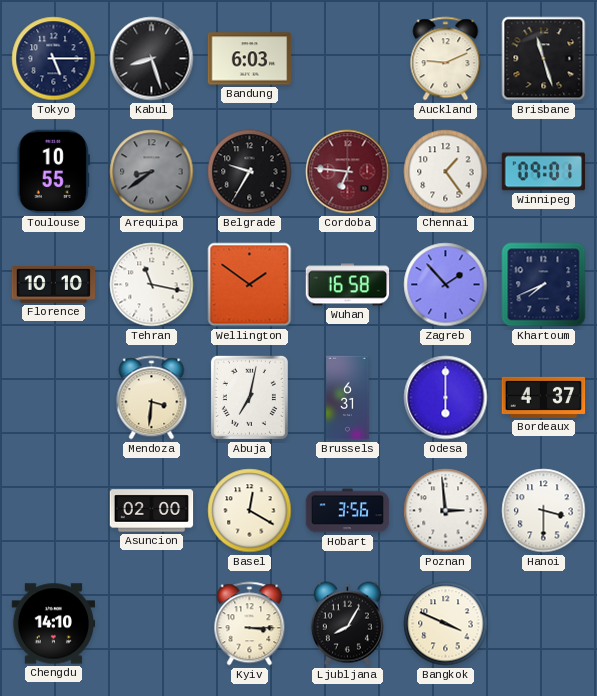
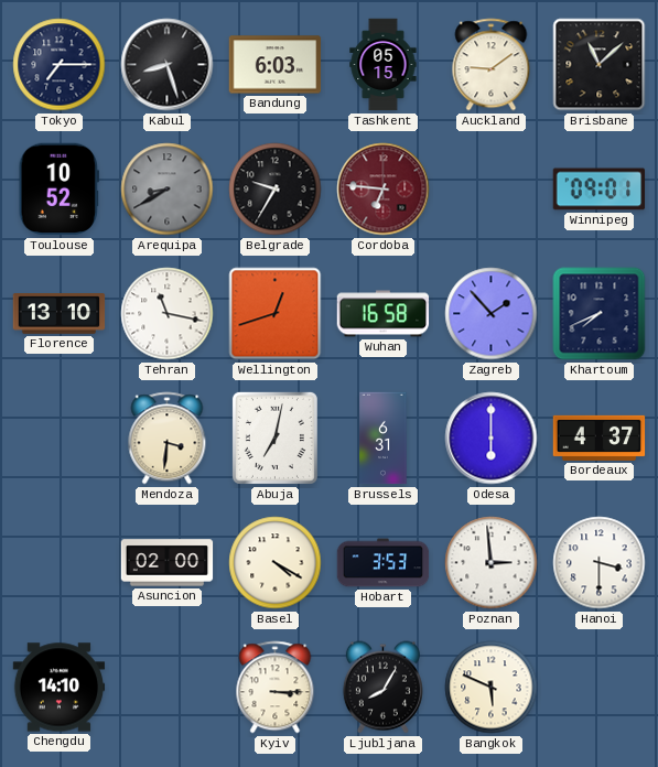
Tokyo: 5:15 -> 7:15
Tashkent: none -> 05:15
Auckland: 9:11 -> 9:09
Brisbane: 11:27 -> 11:08
Toulouse: 10:55 -> 10:52
Arequipa: 8:39 -> 8:40
Chennai: 1:24 -> none
Florence: 10:10 -> 13:10
Wellington: 1:51 -> 12:42
Basel: 12:20 -> 4:20
Hobart: 3:56 -> 3:53
Bangkok: 3:49 -> 5:49
